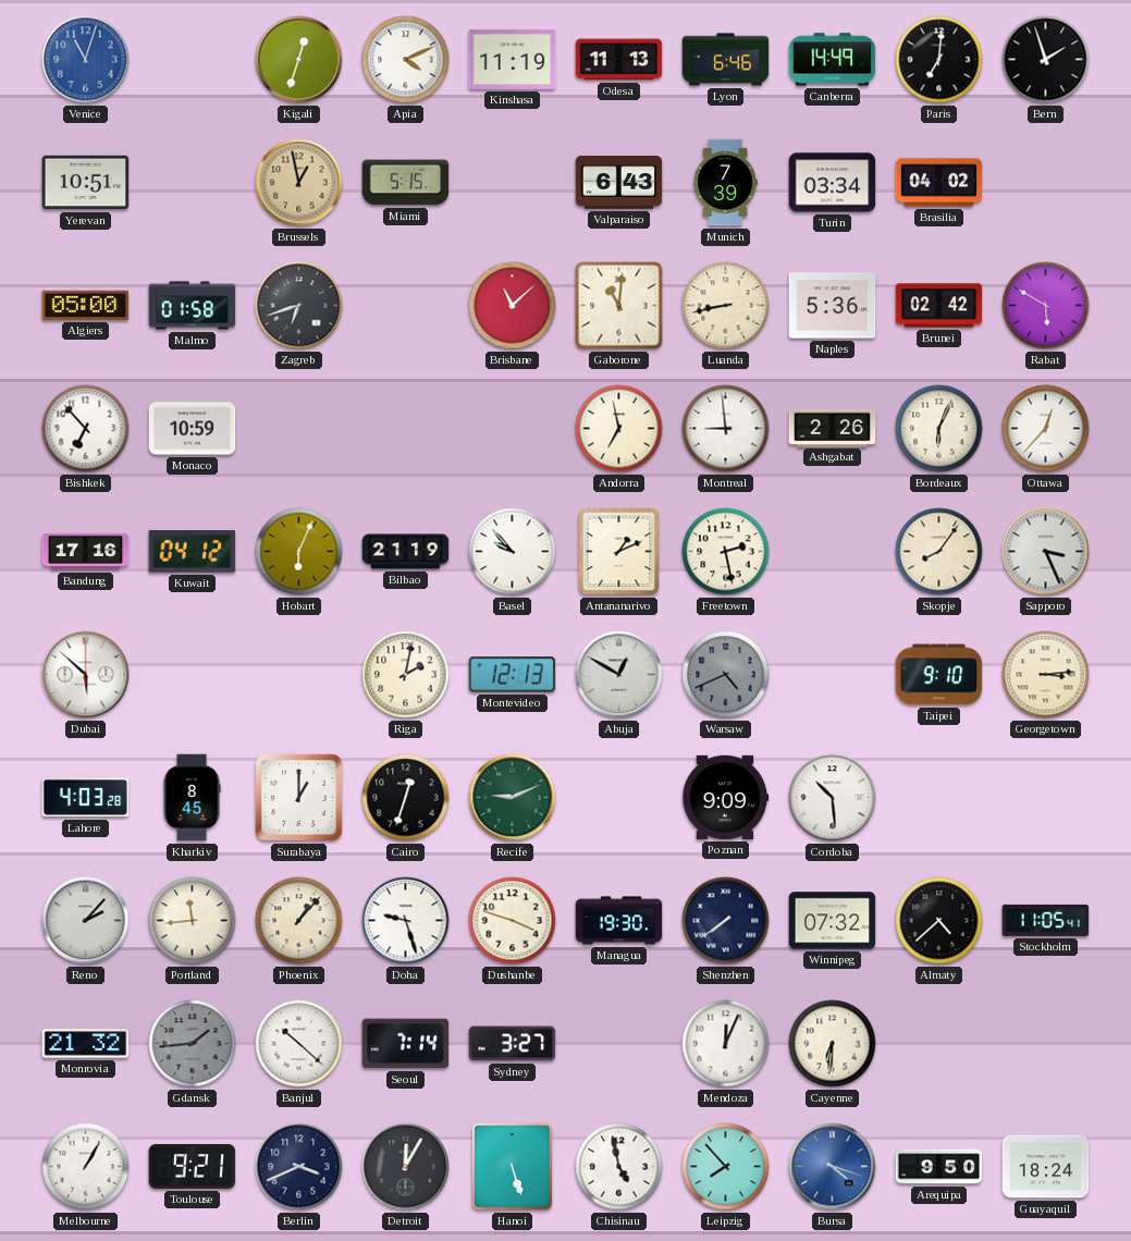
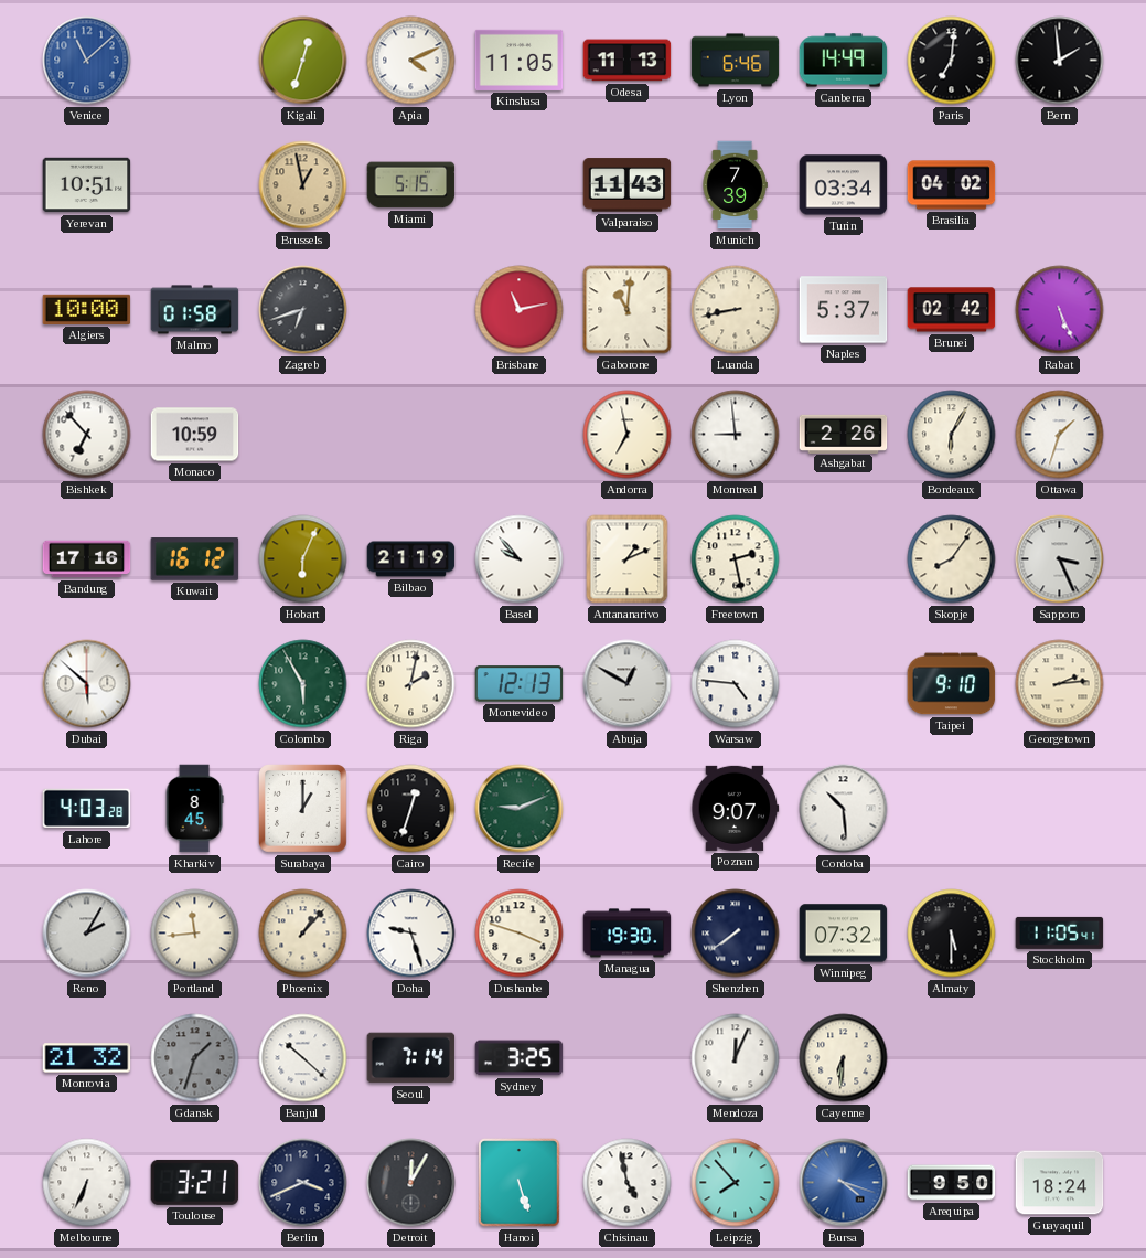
Venice: 11:03 -> 11:08
Kinshasa: 11:19 -> 11:05
Bern: 1:57 -> 1:59
Valparaiso: 6:43 -> 11:43
Algiers: 05:00 -> 10:00
Brisbane: 11:08 -> 11:13
Naples: 5:36 -> 5:37
Rabat: 5:50 -> 5:26
Bordeaux: 6:04 -> 6:05
Ottawa: 12:37 -> 1:33
Kuwait: 04:12 -> 16:12
Colombo: none -> 5:55
Warsaw: 4:41 -> 4:46
Warsaw dial: grey -> white
Georgetown: 3:14 -> 2:14
Poznan: 9:09 -> 9:07
Reno: 2:07 -> 2:05
Almaty: 4:38 -> 5:30
Gdansk: 1:44 -> 1:33
Sydney: 3:27 -> 3:25
Melbourne: 1:05 -> 6:34
Toulouse: 9:21 -> 3:21
